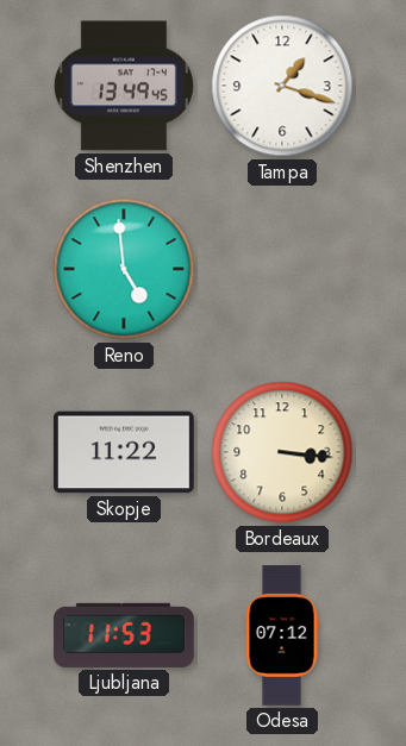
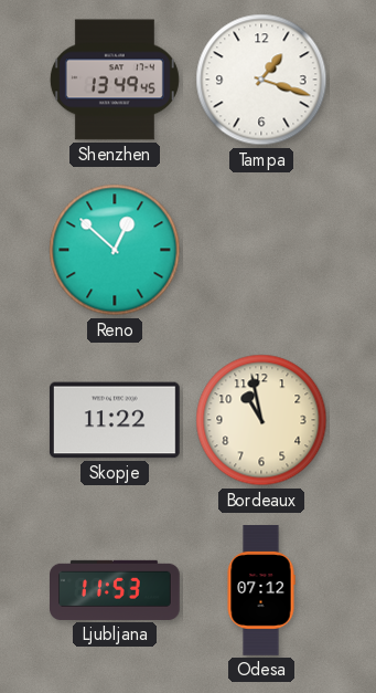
Reno: 4:59 -> 12:52
Bordeaux: 3:16 -> 10:58
